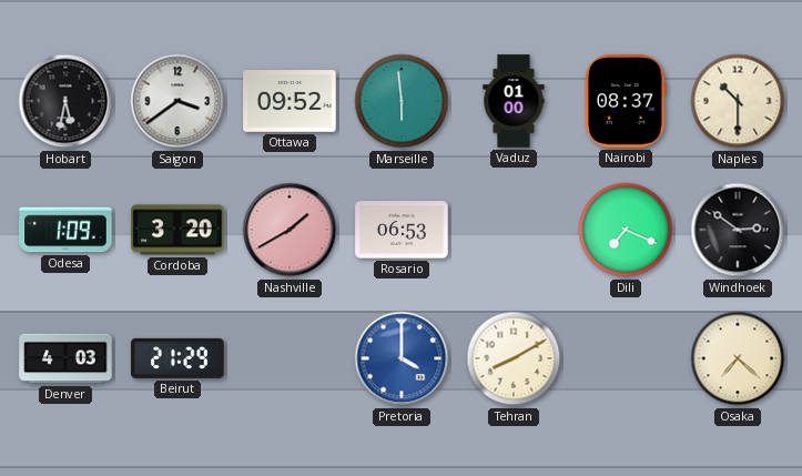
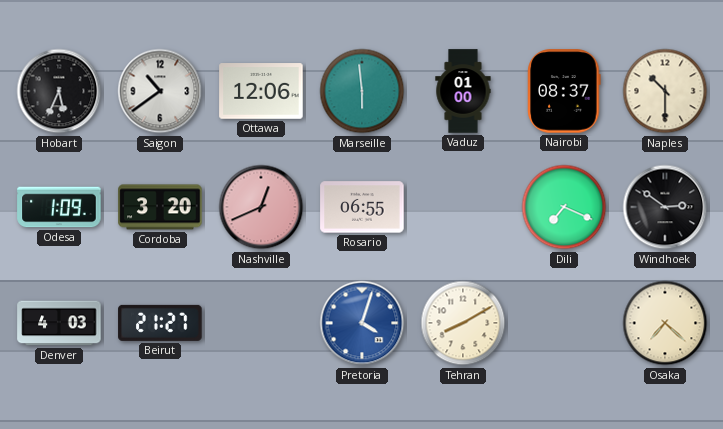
Hobart: 5:32 -> 5:34
Saigon: 3:39 -> 10:39
Ottawa: 09:52 -> 12:06
Nashville: 1:40 -> 12:41
Rosario: 06:53 -> 06:55
Beirut: 21:29 -> 21:27
Pretoria: 4:00 -> 4:03
